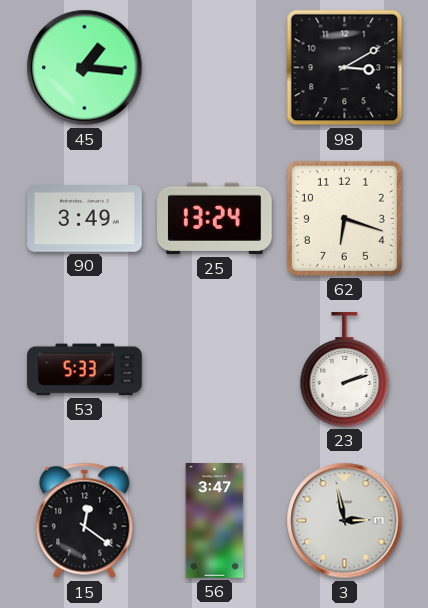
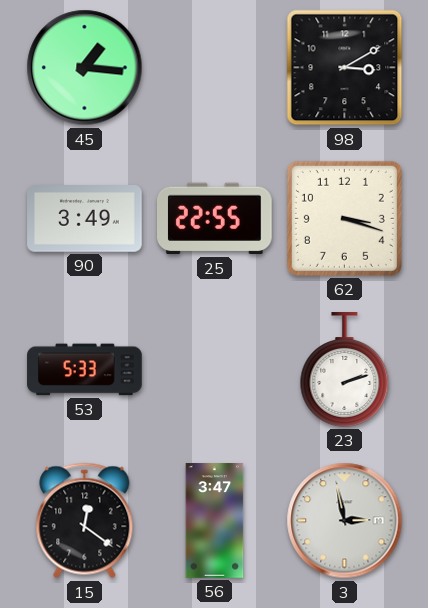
25: 13:24 -> 22:55
62: 6:18 -> 3:18
